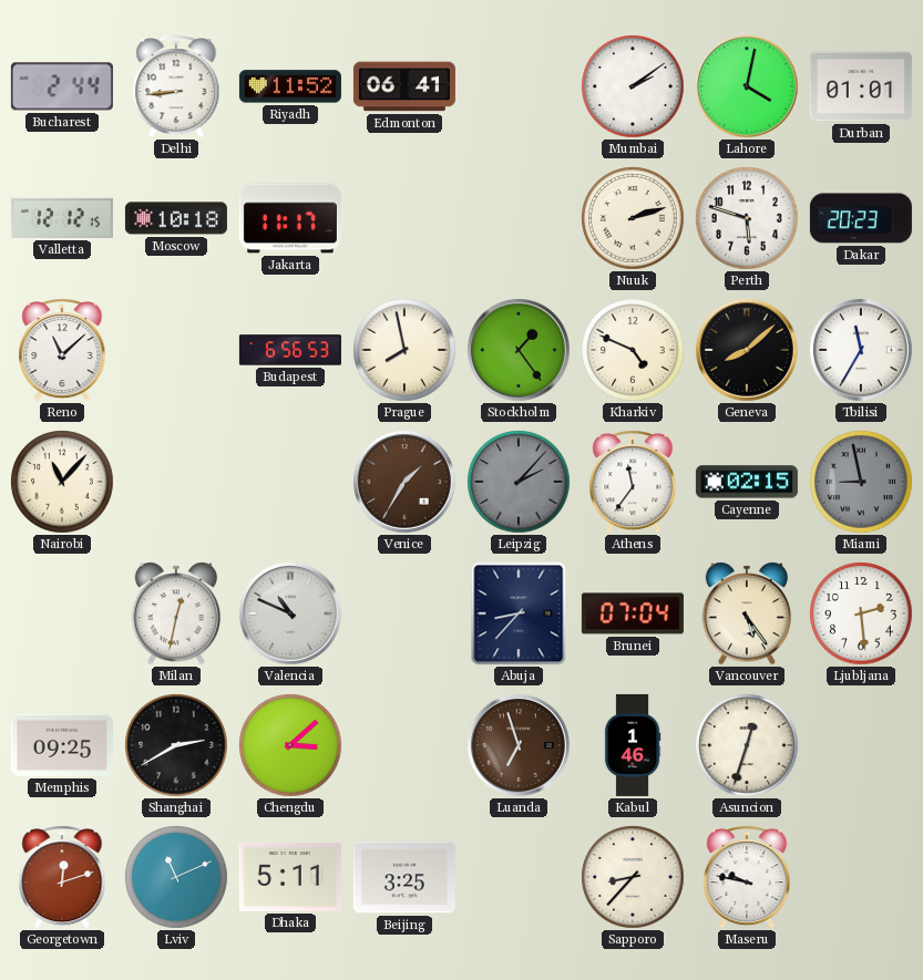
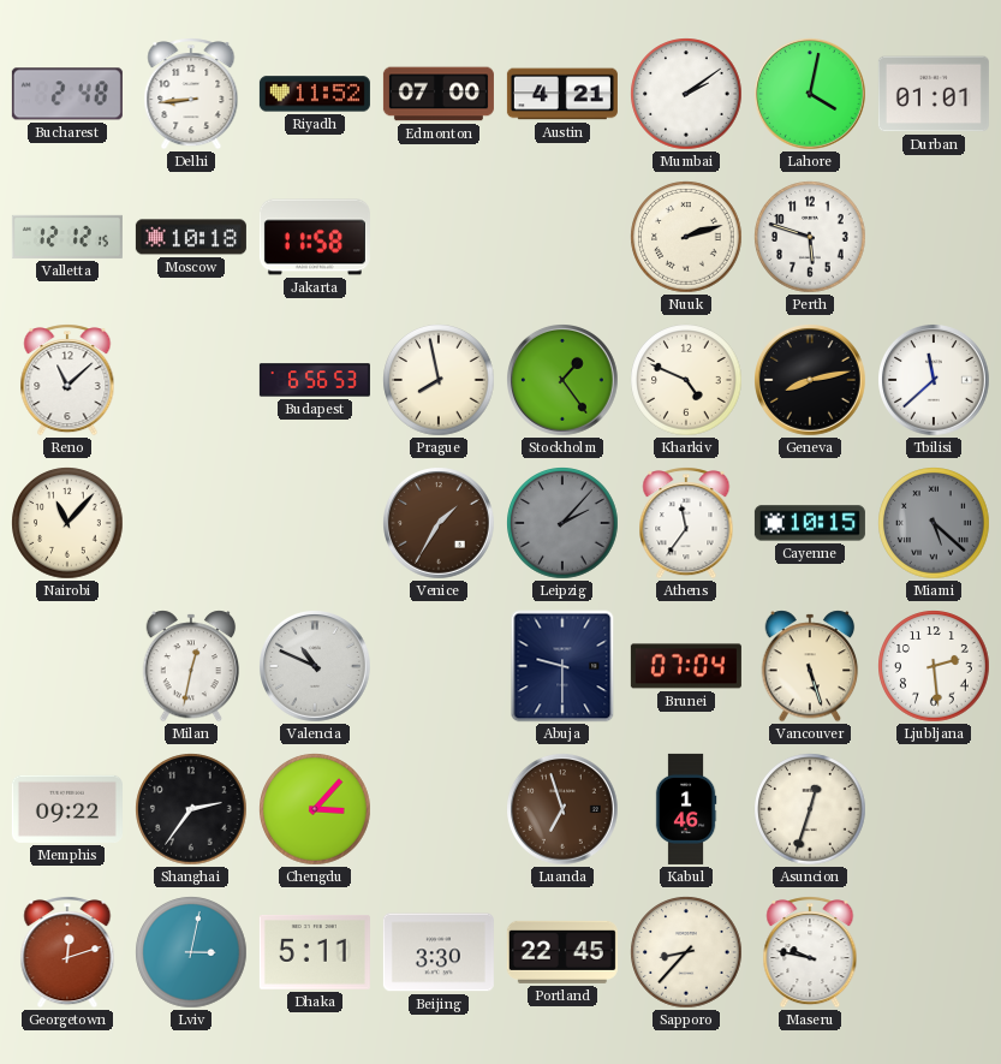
Bucharest: 2:44 -> 2:48
Edmonton: 06:41 -> 07:00
Austin: none -> 4:21
Jakarta: 11:17 -> 11:58
Dakar: 20:23 -> none
Geneva: 8:08 -> 8:13
Tbilisi: 11:35 -> 11:38
Cayenne: 02:15 -> 10:15
Miami: 8:58 -> 5:22
Abuja: 8:37 -> 9:30
Vancouver: 5:24 -> 5:27
Memphis: 09:25 -> 09:22
Shanghai: 2:40 -> 2:36
Chengdu: 3:08 -> 3:07
Lviv: 11:11 -> 3:02
Beijing: 3:25 -> 3:30
Portland: none -> 22:45
